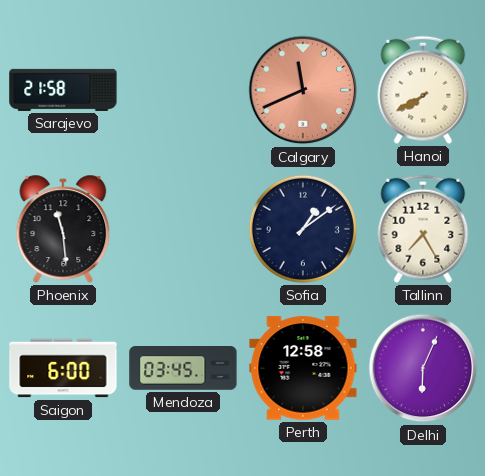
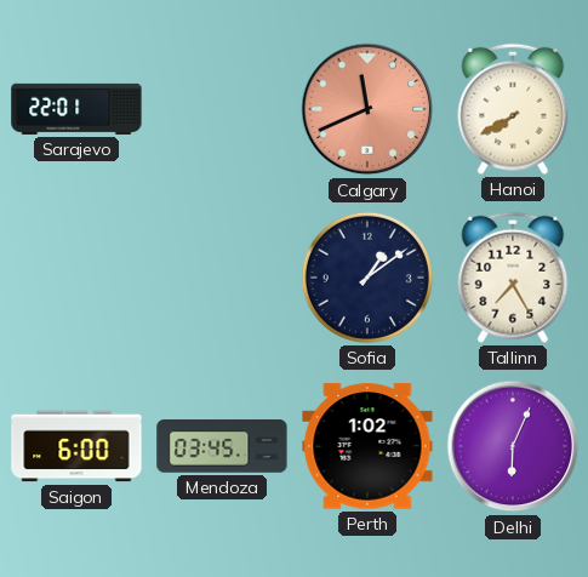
Sarajevo: 21:58 -> 22:01
Phoenix: 11:29 -> none
Perth: 12:58 -> 1:02
